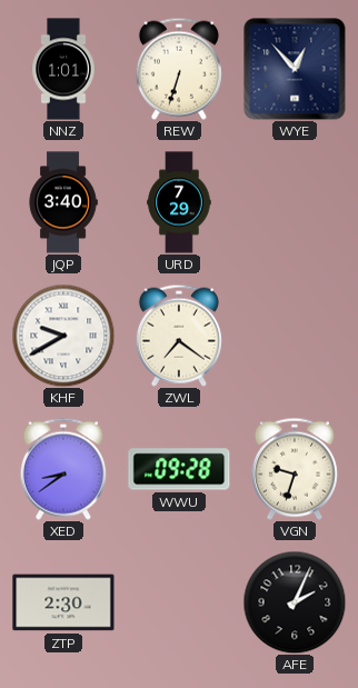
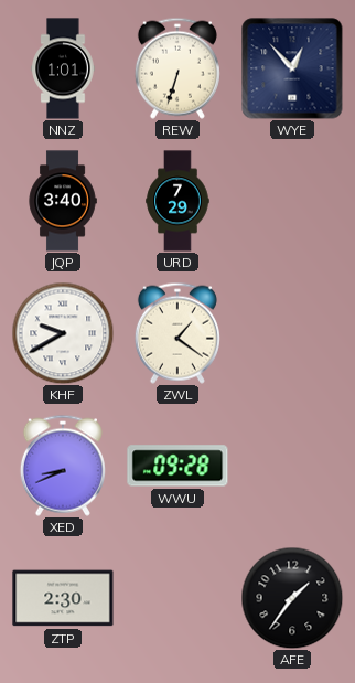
ZWL: 7:21 -> 1:21
XED: 8:39 -> 8:41
VGN: 9:33 -> none
AFE: 2:04 -> 1:36
